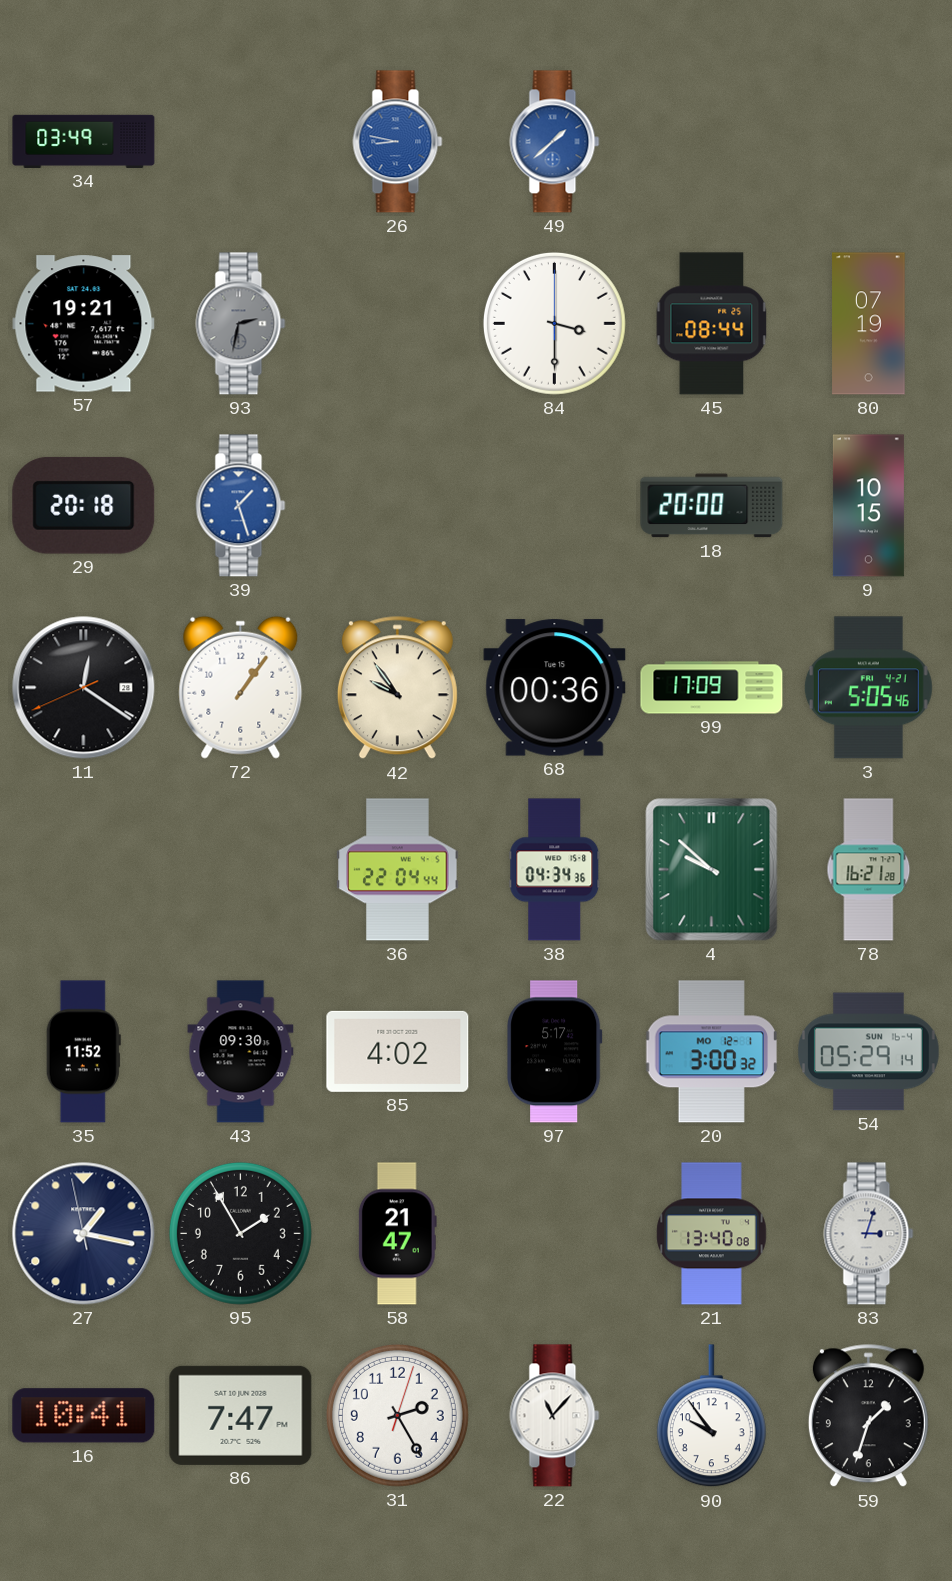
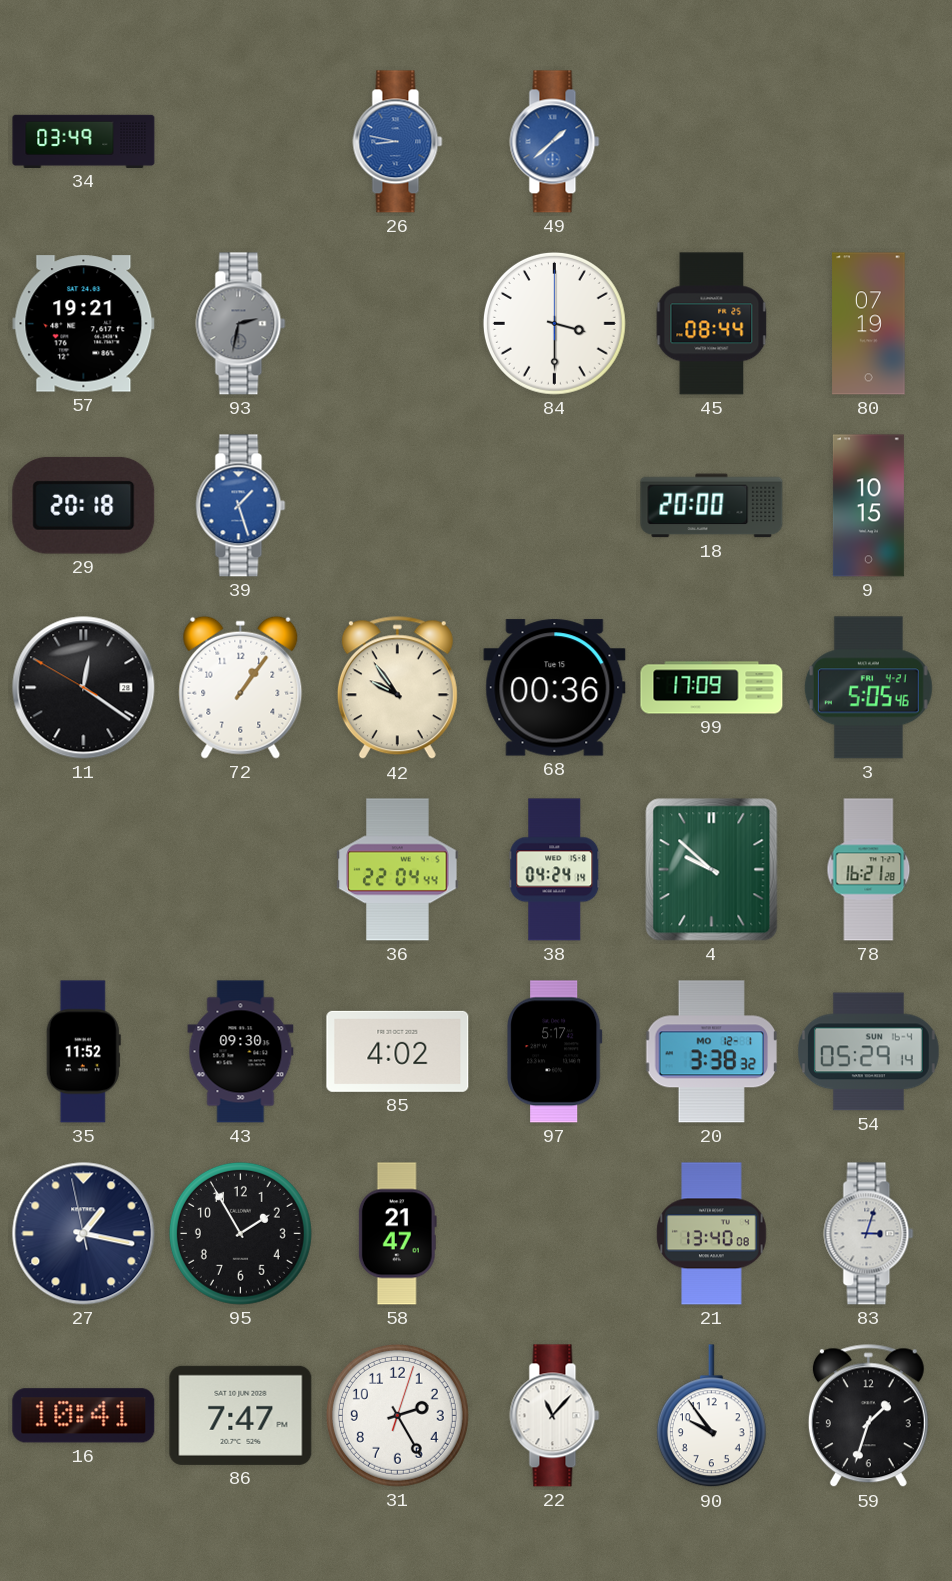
11: 12:20:41 -> 12:20:50
38: 04:34 -> 04:24
20: 3:00 -> 3:38
